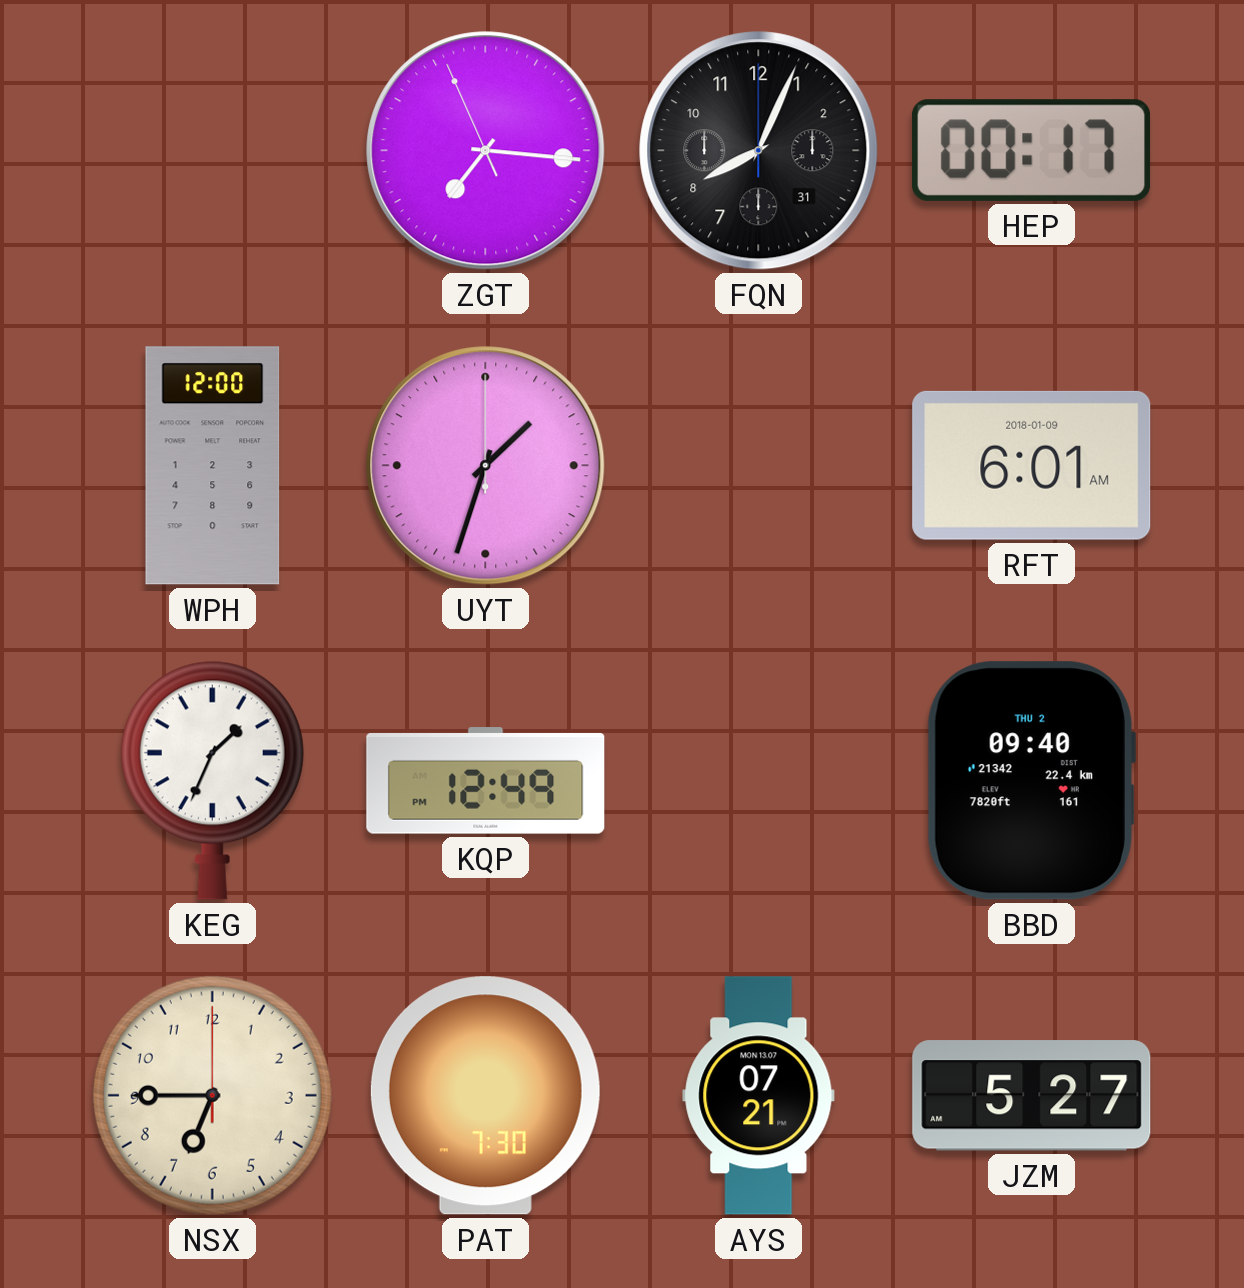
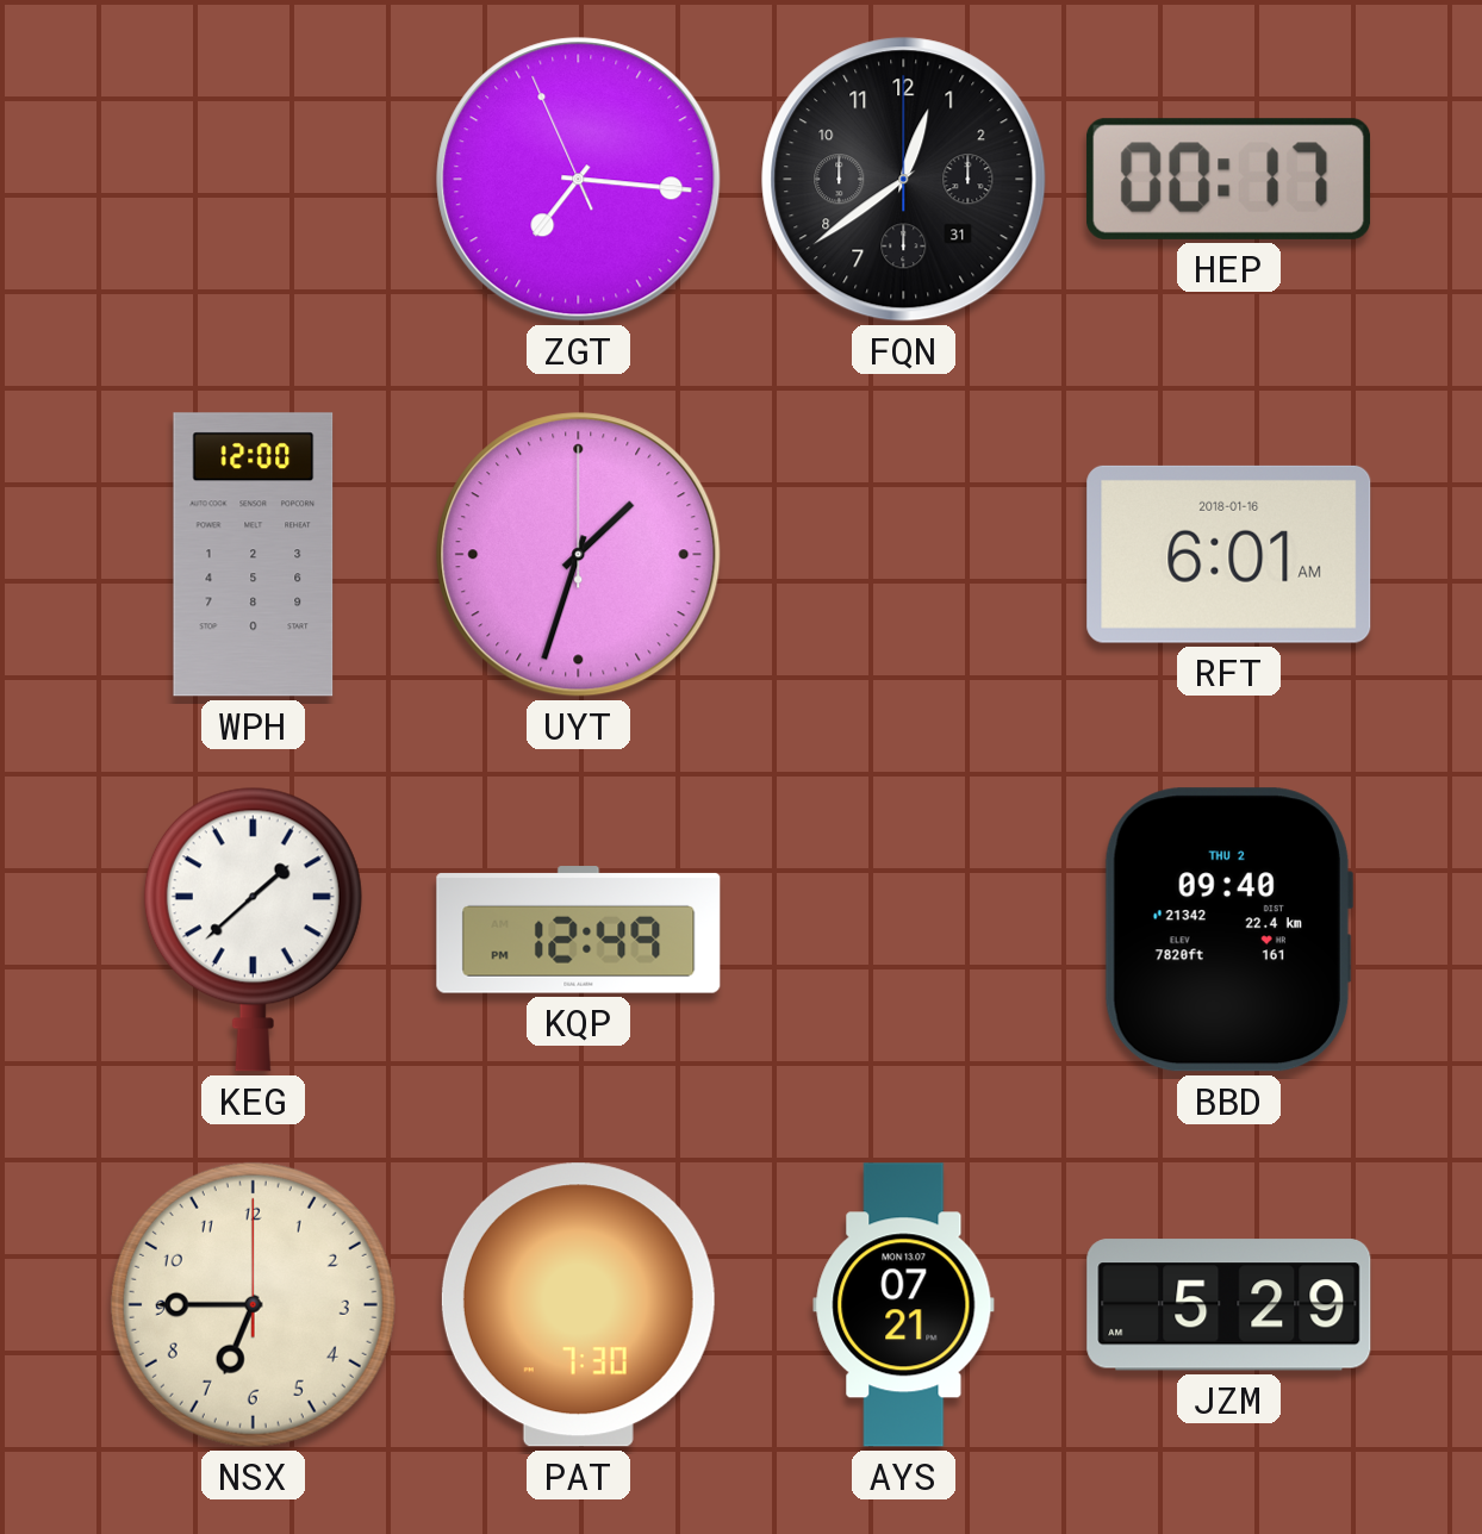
FQN: 8:04 -> 12:39
RFT date: 2018-01-09 -> 2018-01-16
KEG: 1:34 -> 1:38
JZM: 5:27 -> 5:29
